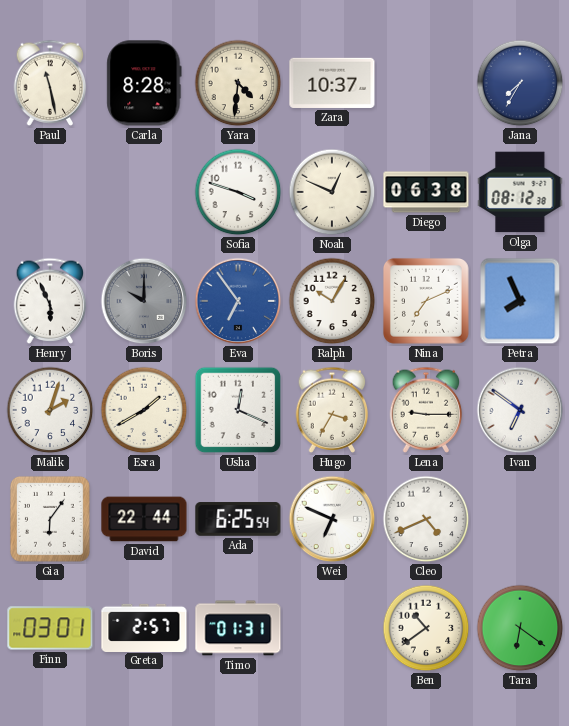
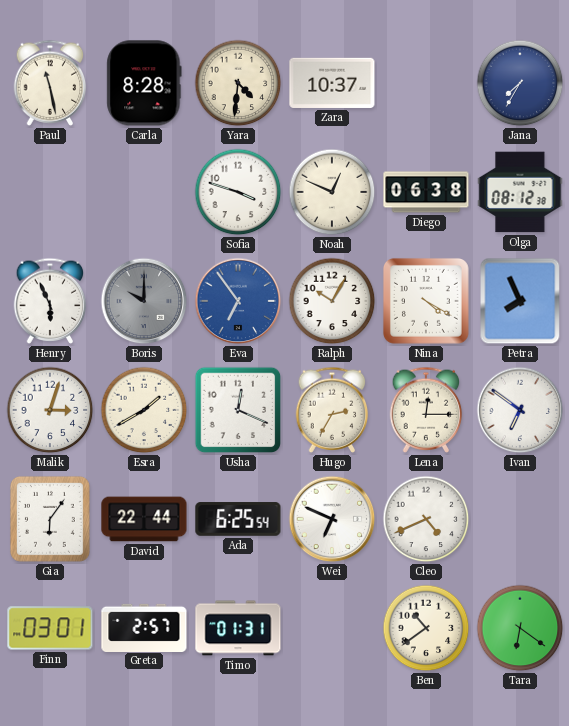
Nina: 7:11 -> 4:20
Malik: 2:03 -> 3:03
Hugo: 3:35 -> 2:35
Lena: 9:15 -> 12:15
